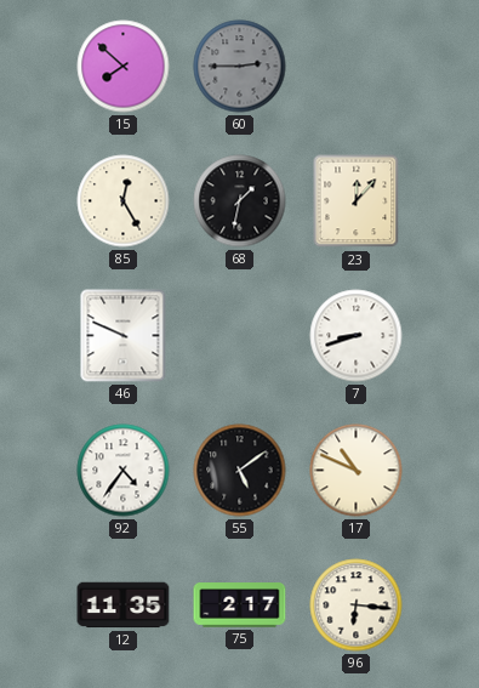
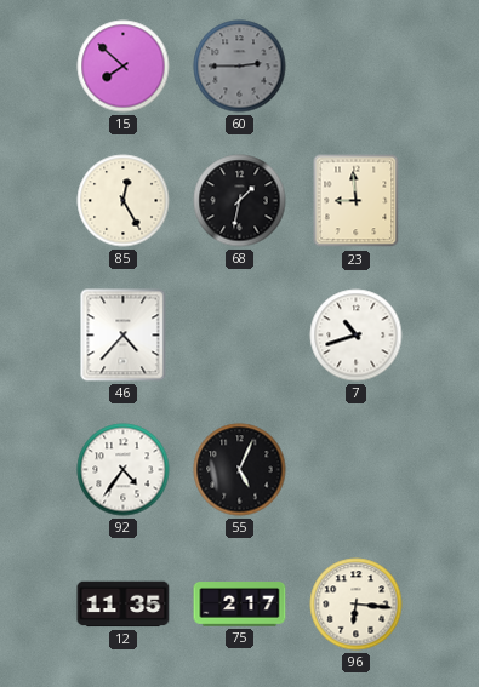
23: 12:07 -> 8:59
46: 9:49 -> 4:37
7: 8:42 -> 10:42
55: 5:09 -> 5:04
17: 10:49 -> none
